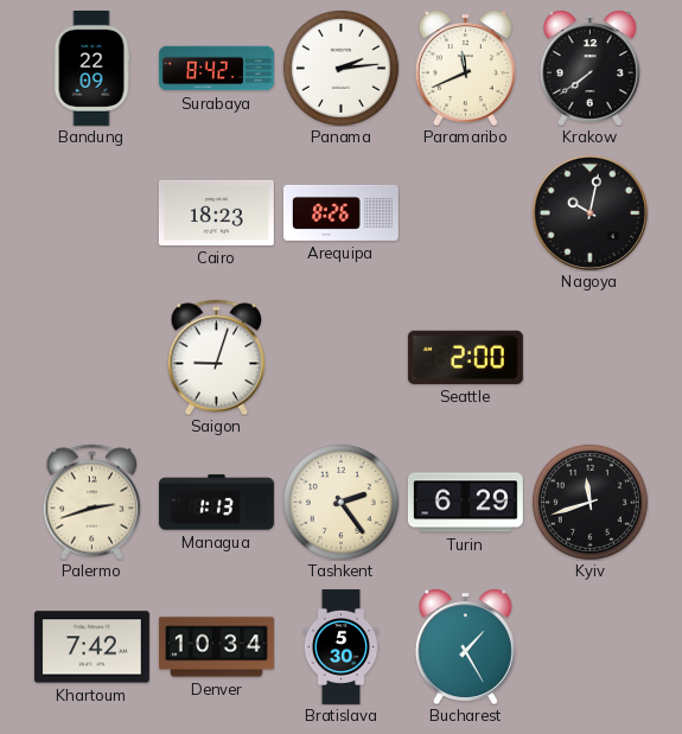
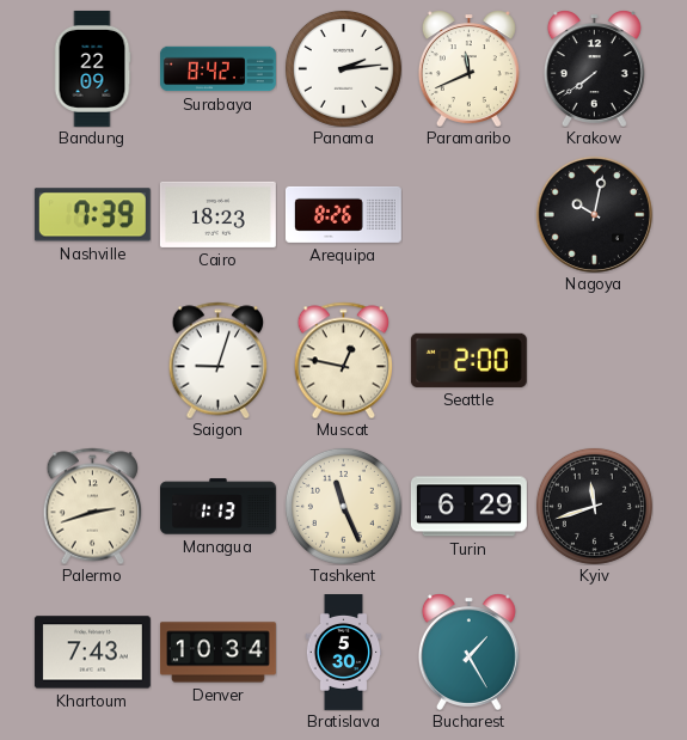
Nashville: none -> 7:39
Muscat: none -> 12:47
Tashkent: 2:24 -> 11:26
Khartoum: 7:42 -> 7:43
